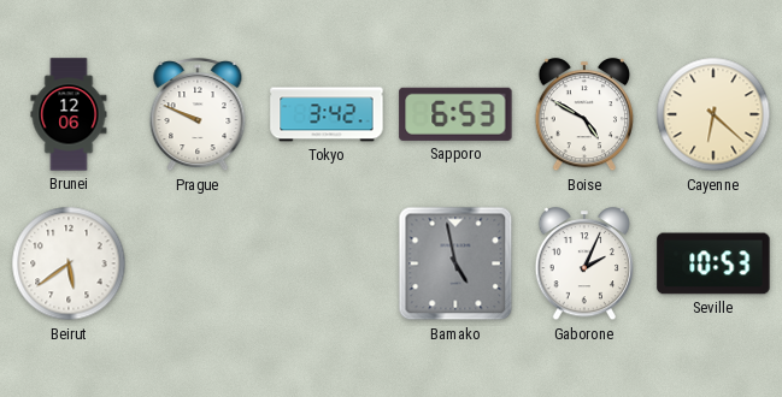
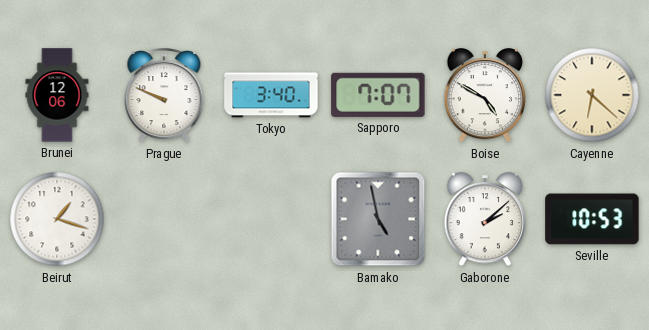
Tokyo: 3:42 -> 3:40
Sapporo: 6:53 -> 7:07
Beirut: 5:39 -> 1:18
Gaborone: 2:04 -> 2:08
